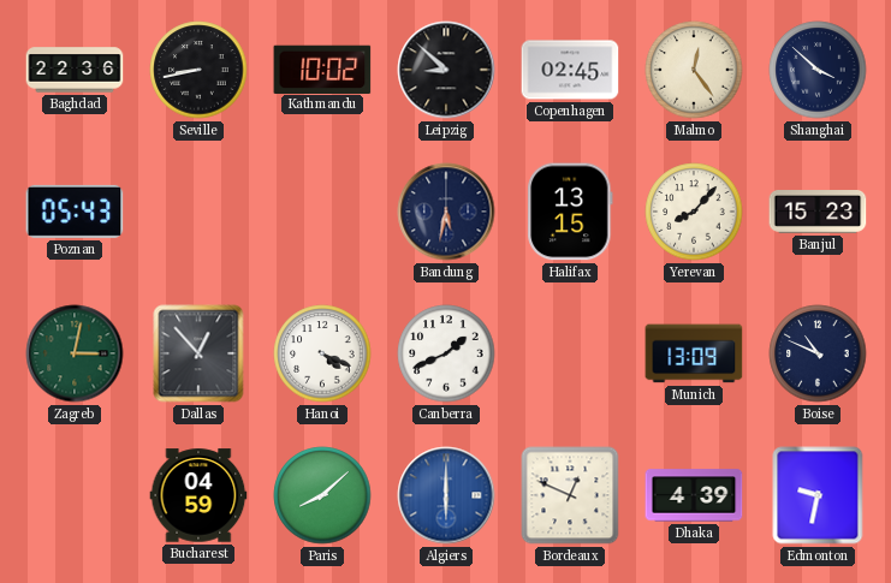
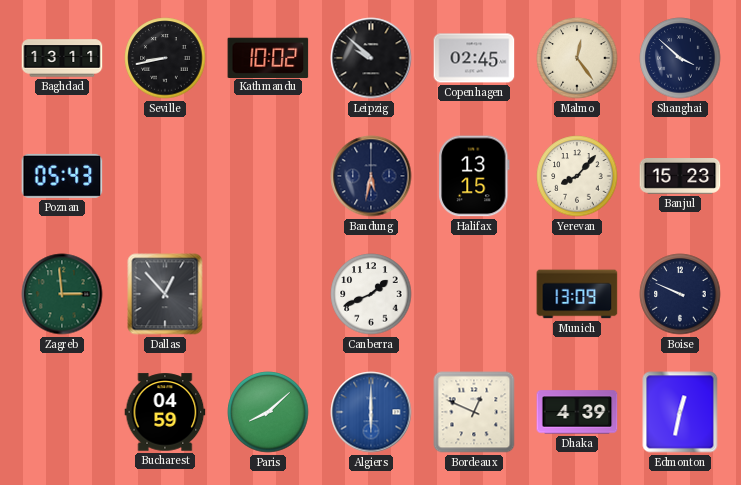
Baghdad: 22:36 -> 13:11
Leipzig: 8:52 -> 9:52
Zagreb: 3:02 -> 2:59
Hanoi: 4:19 -> none
Boise: 10:49 -> 9:49
Edmonton: 9:32 -> 12:32
